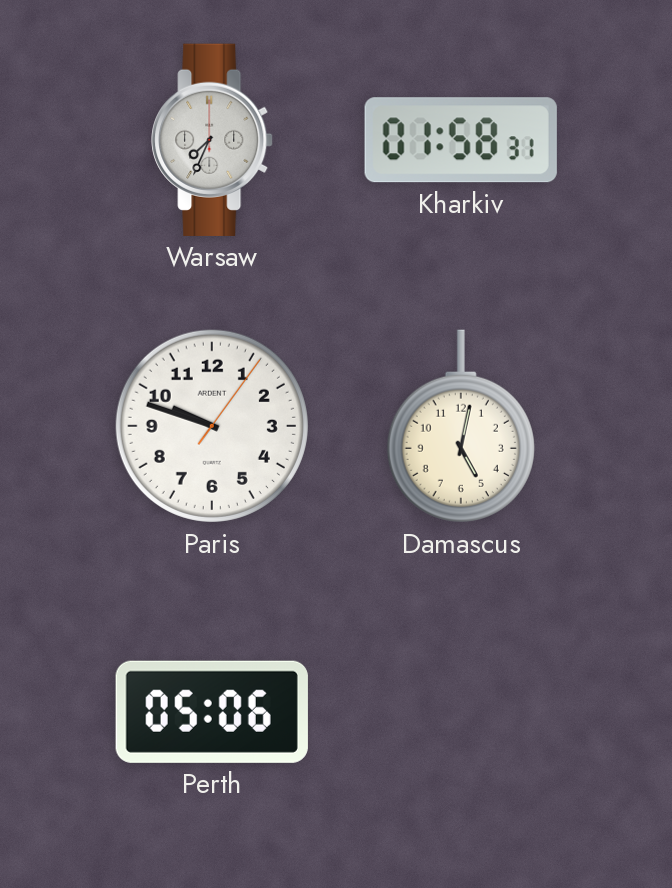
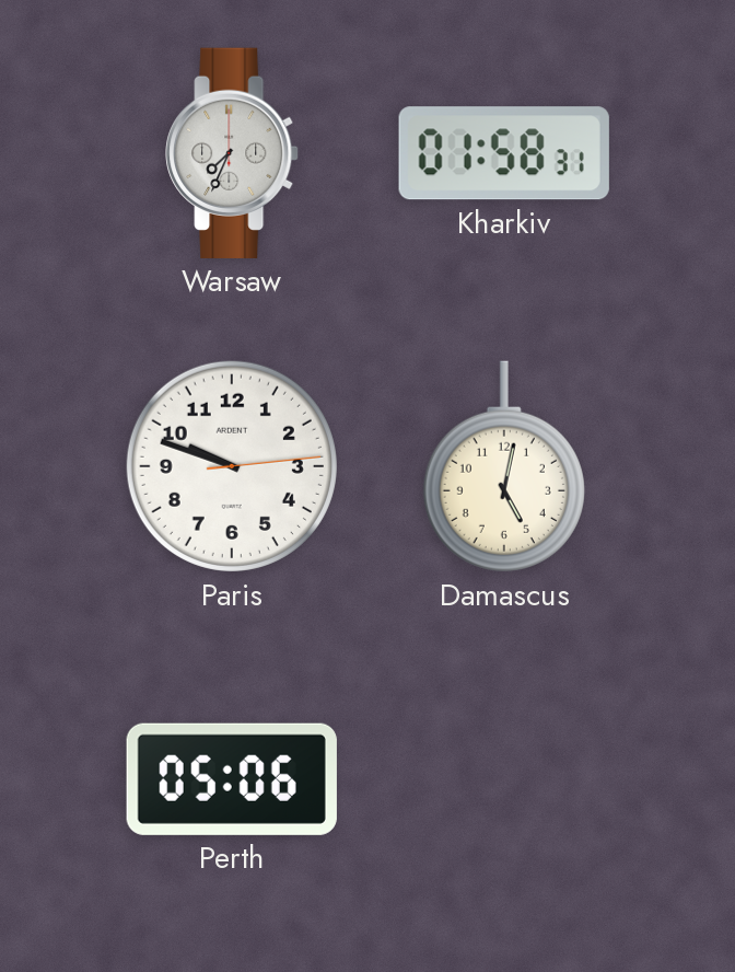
Paris: 9:48:06 -> 9:48:14
